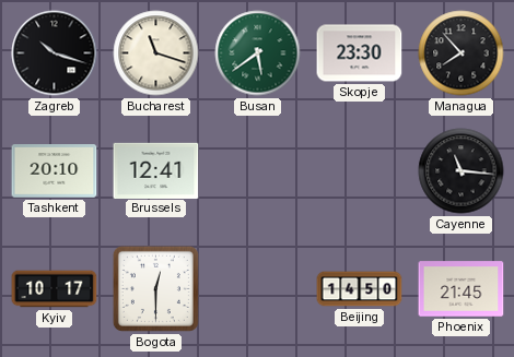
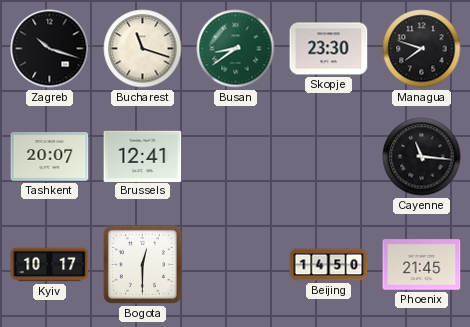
Busan: 5:39 -> 8:39
Managua: 7:53 -> 7:48
Tashkent: 20:10 -> 20:07
